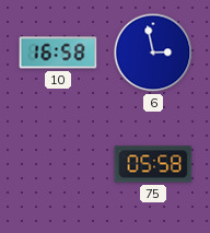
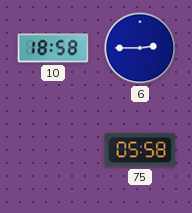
10: 16:58 -> 18:58
6: 2:58 -> 2:45
